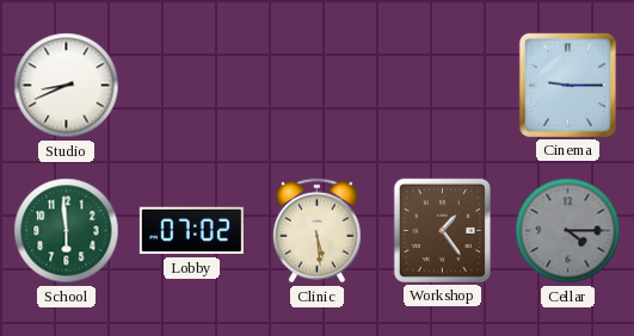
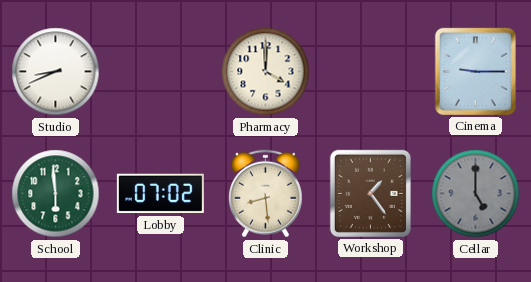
Pharmacy: none -> 4:00
Clinic: 5:29 -> 8:29
Cellar: 4:15 -> 5:00
